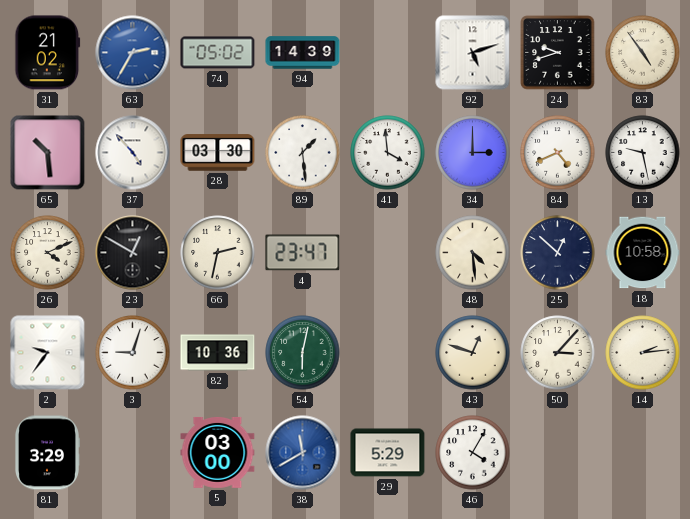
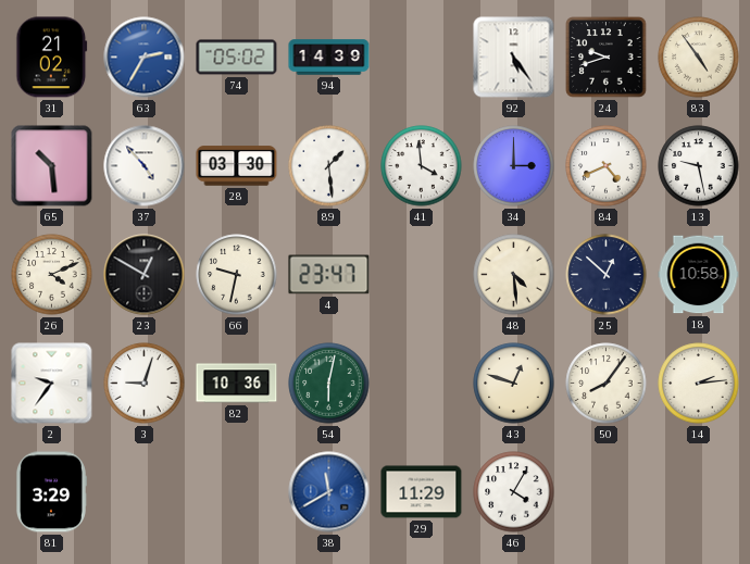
92: 5:12 -> 5:24
66: 2:32 -> 9:32
50: 3:07 -> 8:06
5: 03:00 -> none
29: 5:29 -> 11:29
